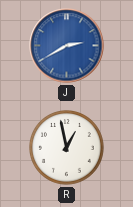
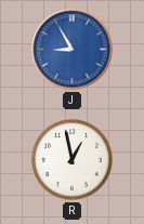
J: 2:40 -> 8:55
